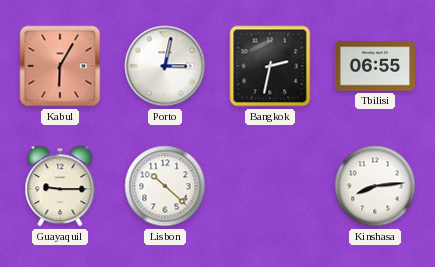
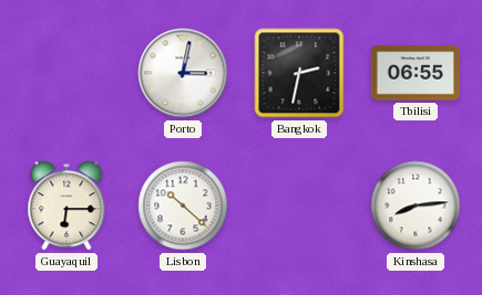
Kabul: 6:05 -> none
Guayaquil: 9:15 -> 6:15
